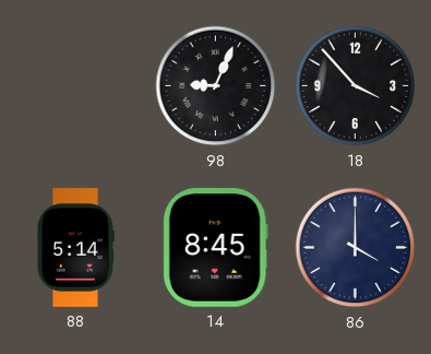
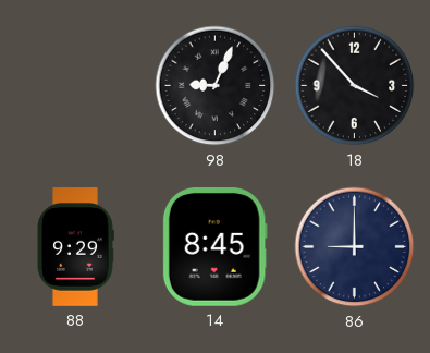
88: 5:14 -> 9:29
86: 4:00 -> 9:00
